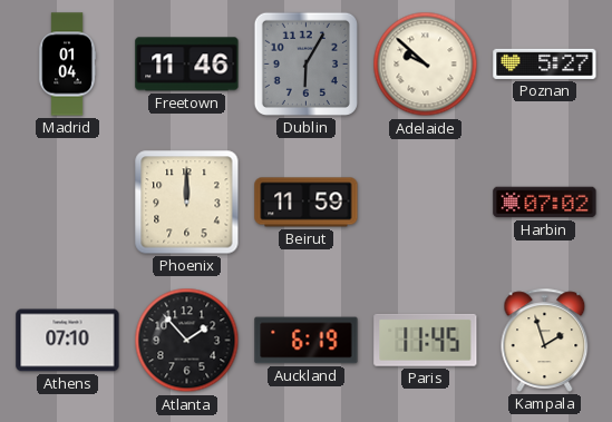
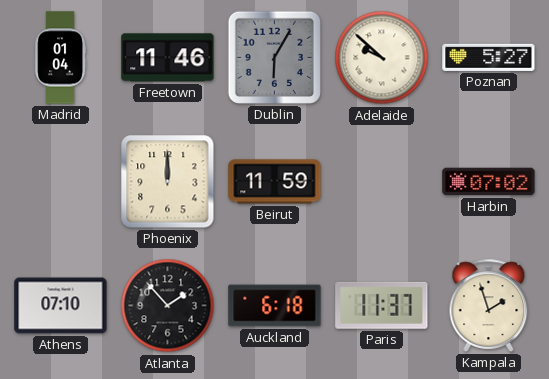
Auckland: 6:19 -> 6:18
Paris: 11:45 -> 11:37
